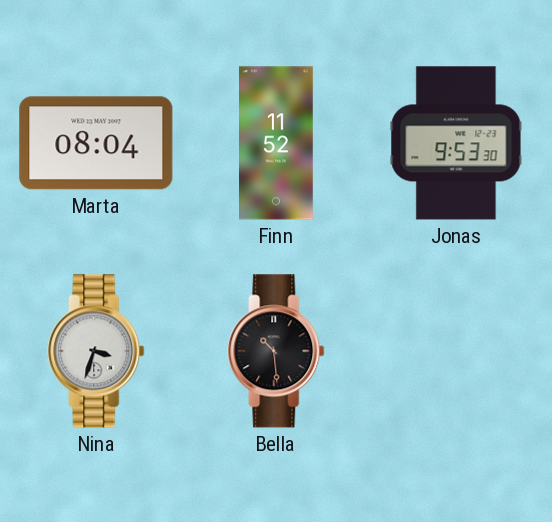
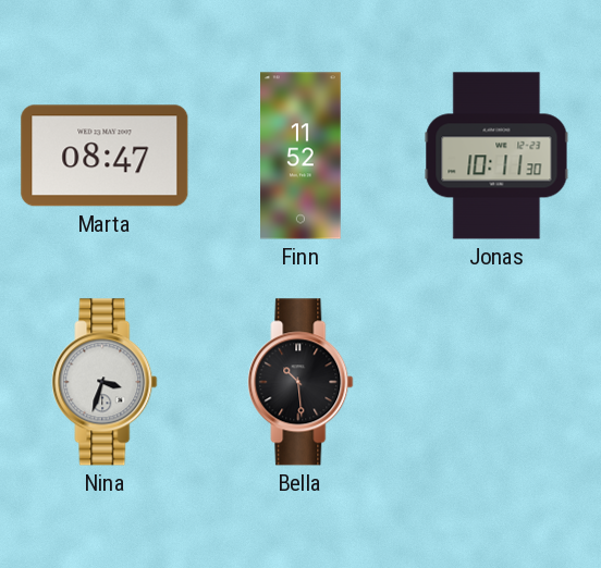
Marta: 08:04 -> 08:47
Jonas: 9:53 -> 10:11
